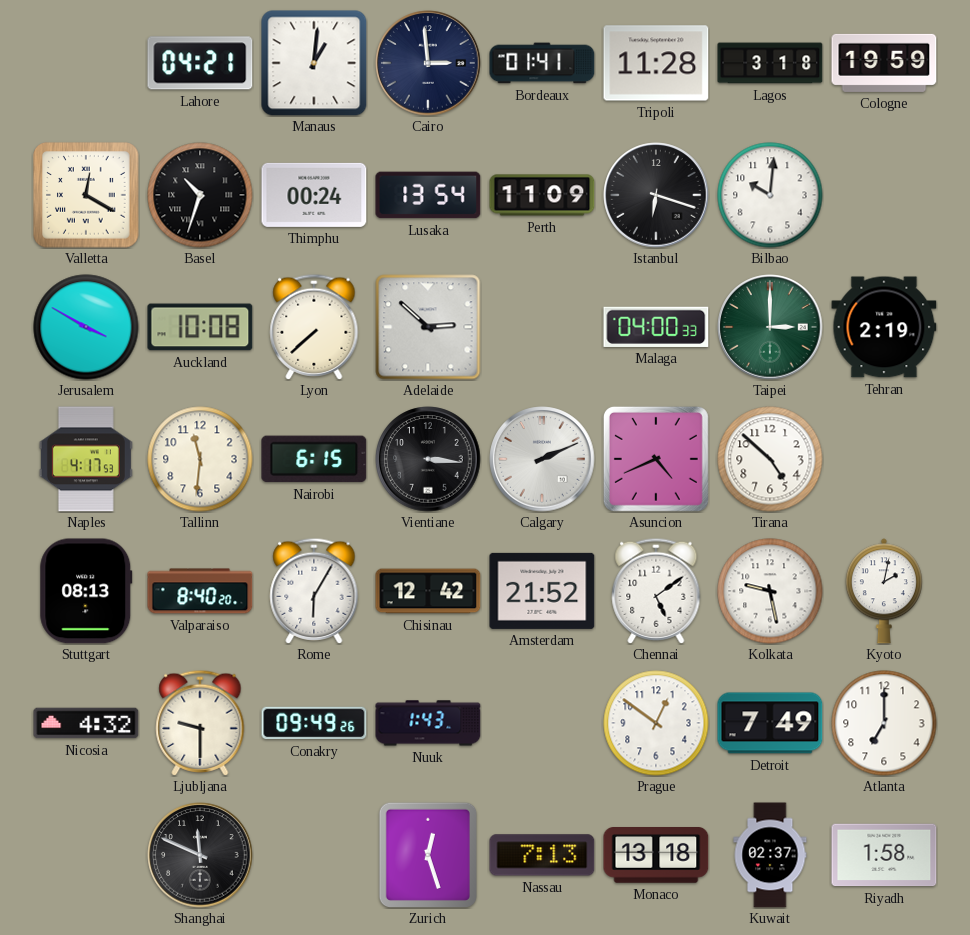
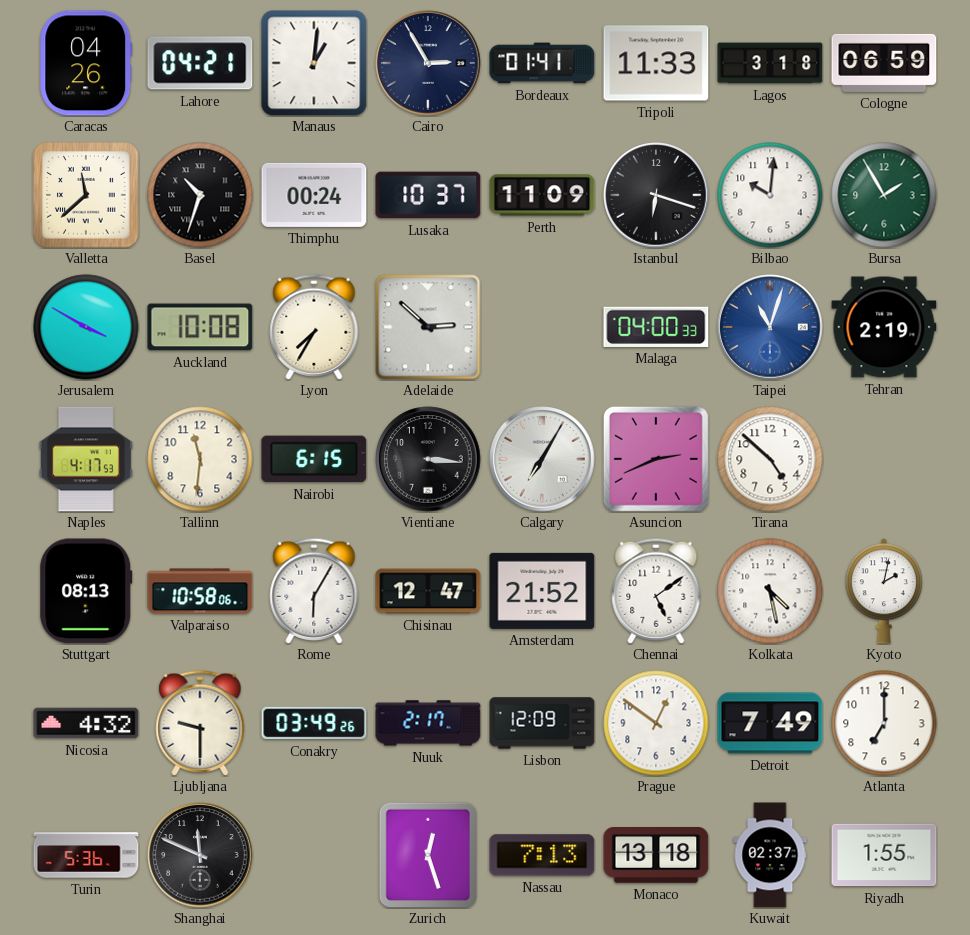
Caracas: none -> 04:26
Cairo: 2:59 -> 2:55
Tripoli: 11:28 -> 11:33
Cologne: 19:59 -> 06:59
Valletta: 12:20 -> 11:38
Lusaka: 13:54 -> 10:37
Bursa: none -> 1:55
Lyon: 7:38 -> 7:35
Taipei: 3:00 -> 11:03
Taipei dial: green -> blue
Calgary: 2:11 -> 7:05
Asuncion: 4:41 -> 2:41
Valparaiso: 8:40 -> 10:58
Chisinau: 12:42 -> 12:47
Kolkata: 9:28 -> 4:28
Conakry: 09:49 -> 03:49
Nuuk: 1:43 -> 2:17
Lisbon: none -> 12:09
Turin: none -> 5:36
Riyadh: 1:58 -> 1:55
